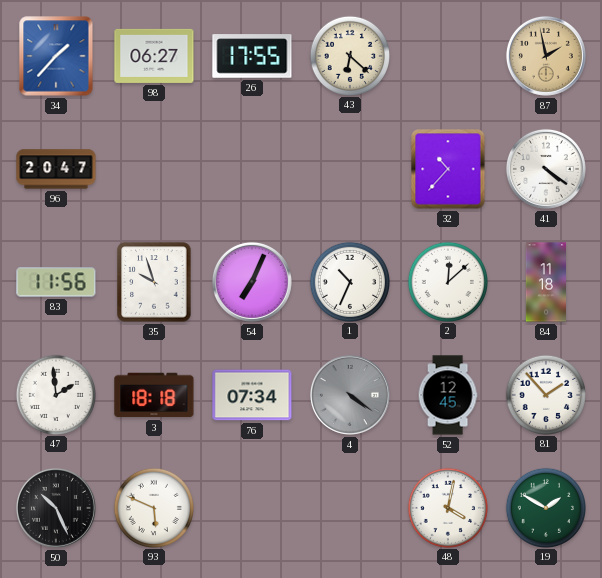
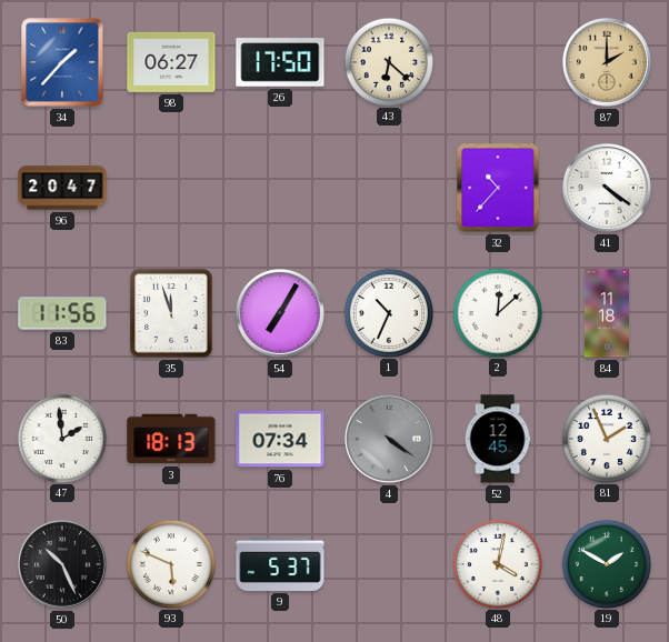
26: 17:55 -> 17:50
87: 1:58 -> 2:00
35: 9:57 -> 11:57
54: 7:04 -> 7:05
3: 18:18 -> 18:13
81: 1:53 -> 1:56
9: none -> 5:37
